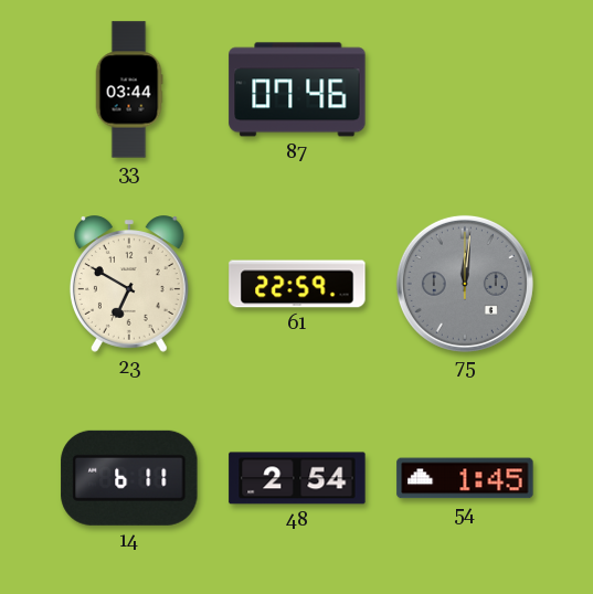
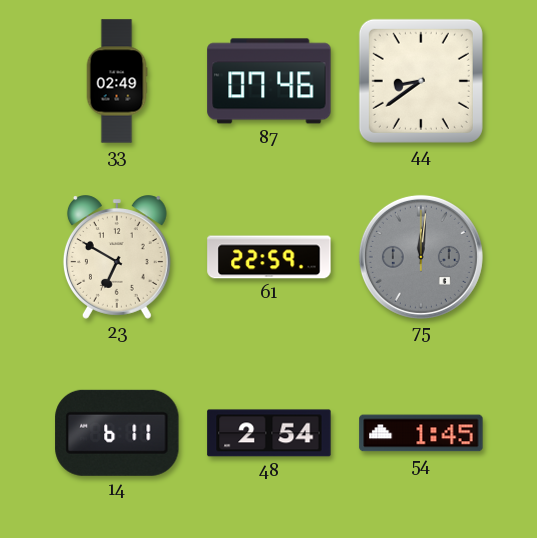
33: 03:44 -> 02:49
44: none -> 8:39
